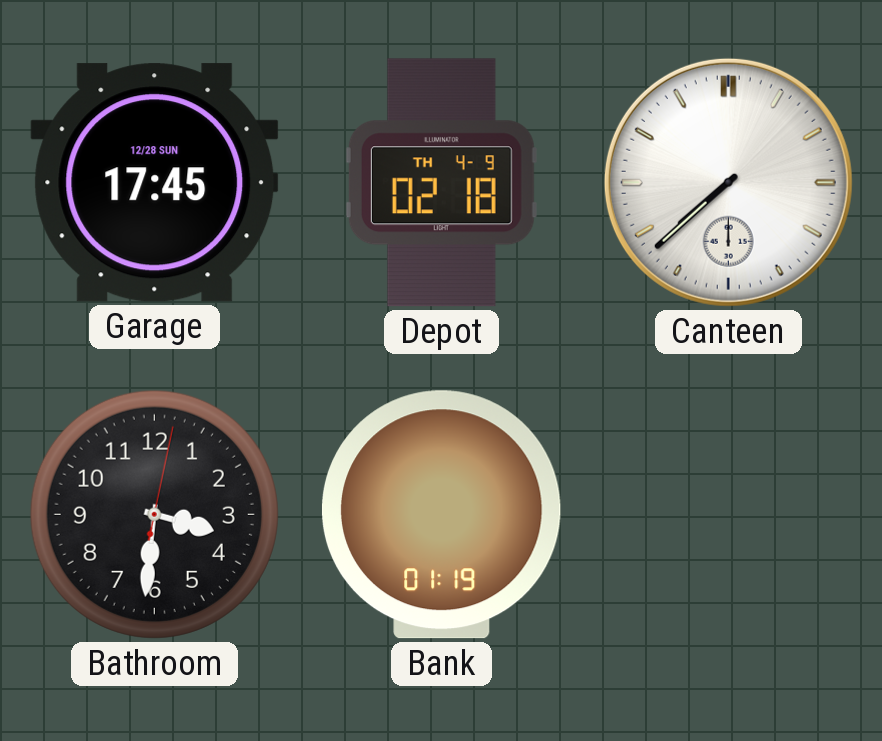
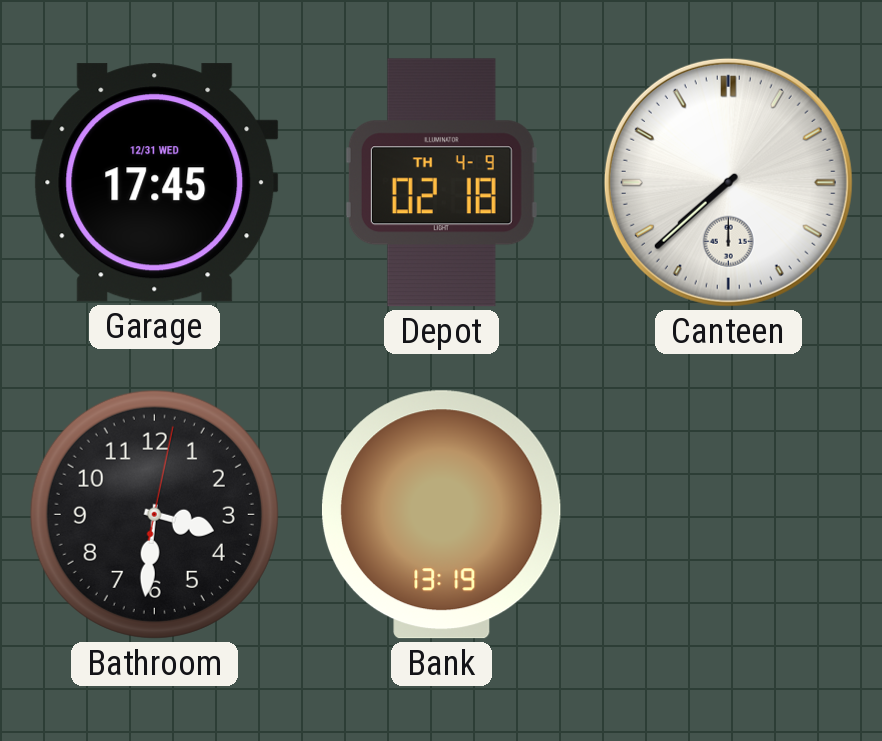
Garage date: 12/28 SUN -> 12/31 WED
Bank: 01:19 -> 13:19
